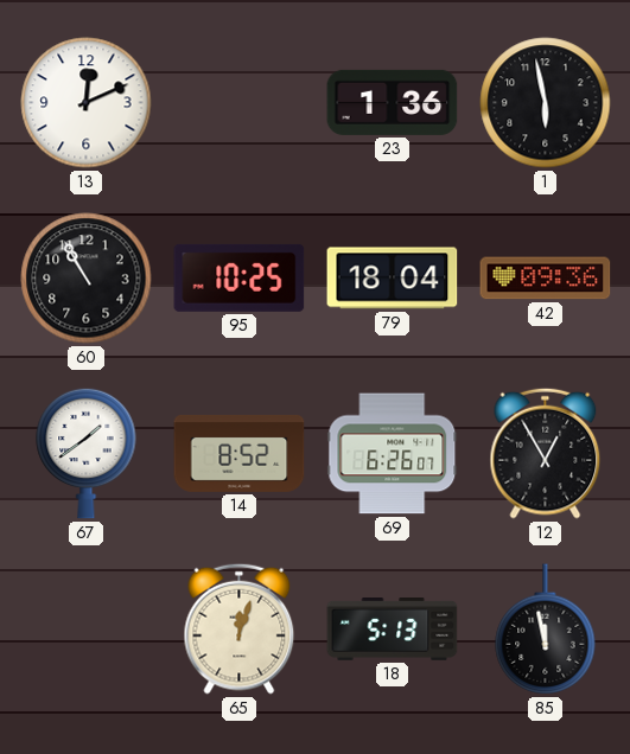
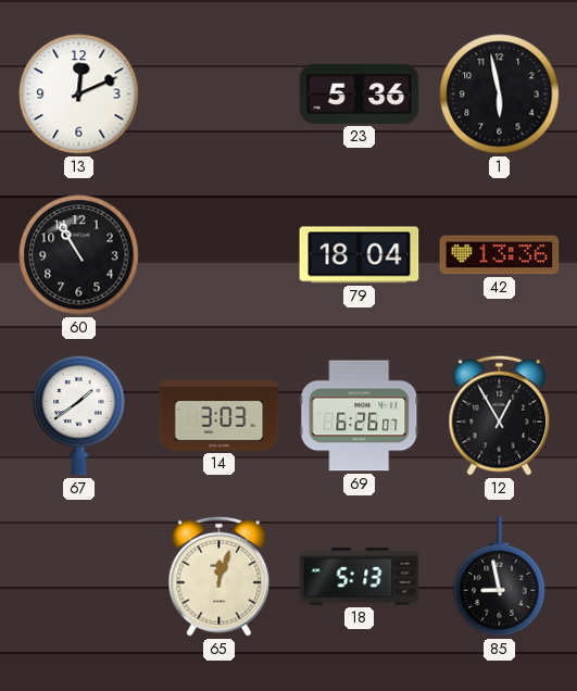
23: 1:36 -> 5:36
95: 10:25 -> none
42: 09:36 -> 13:36
14: 8:52 -> 3:03
85: 11:58 -> 8:58
